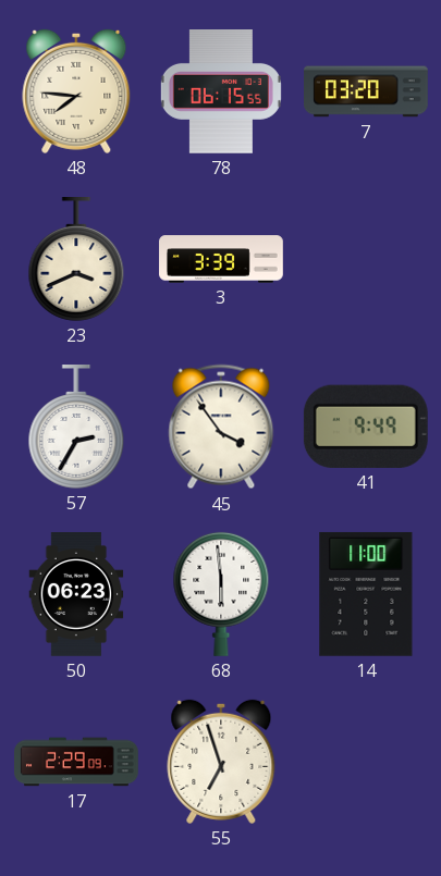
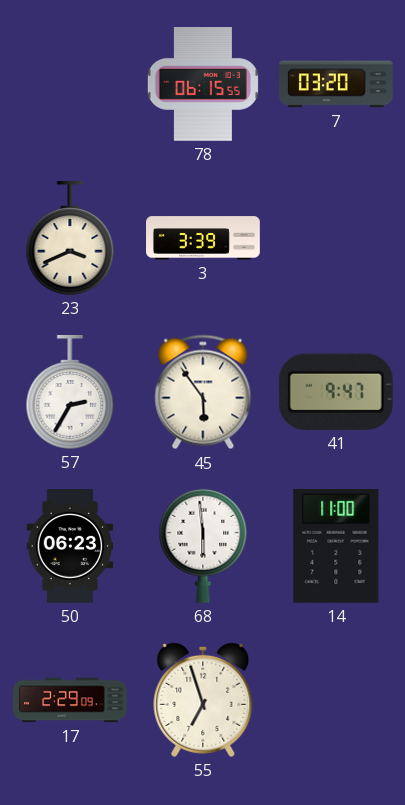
48: 7:46 -> none
45: 3:54 -> 5:54
41: 9:49 -> 9:47
